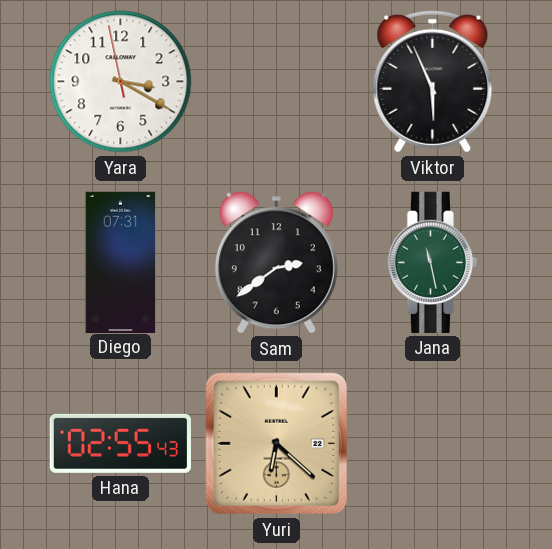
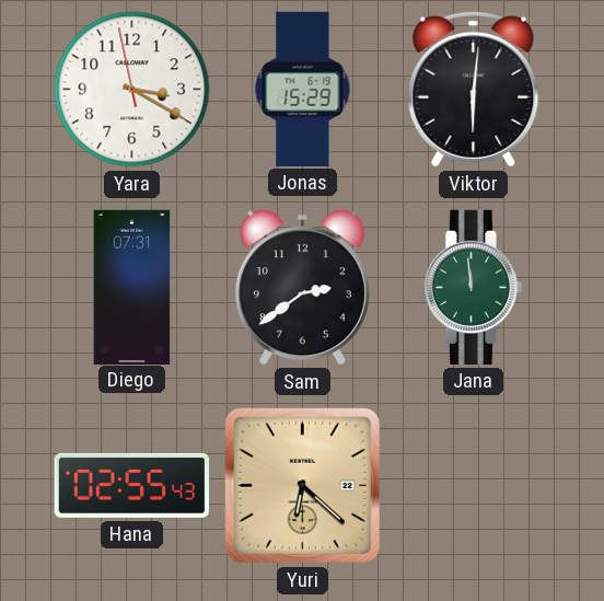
Jonas: none -> 15:29
Viktor: 5:56 -> 6:01
Jana: 11:28 -> 11:59
